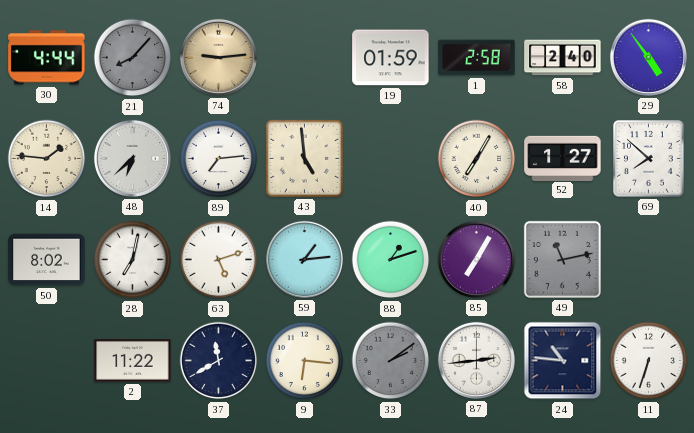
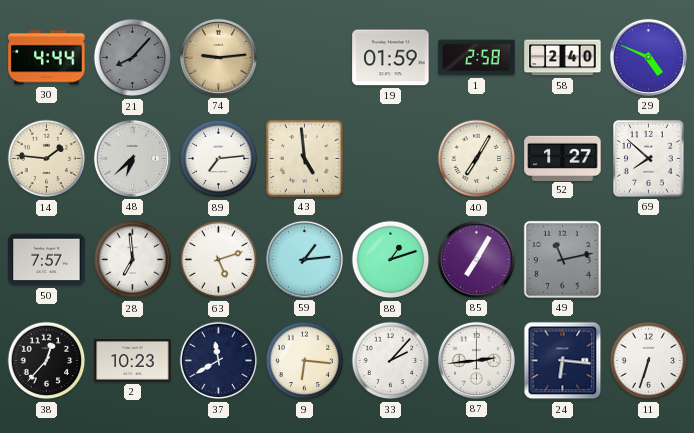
29: 4:54 -> 4:49
50: 8:02 -> 7:57
28: 7:02 -> 6:59
38: none -> 12:37
2: 11:22 -> 10:23
33: 2:09 -> 2:07
33 dial: grey -> white
24: 10:46 -> 6:16
